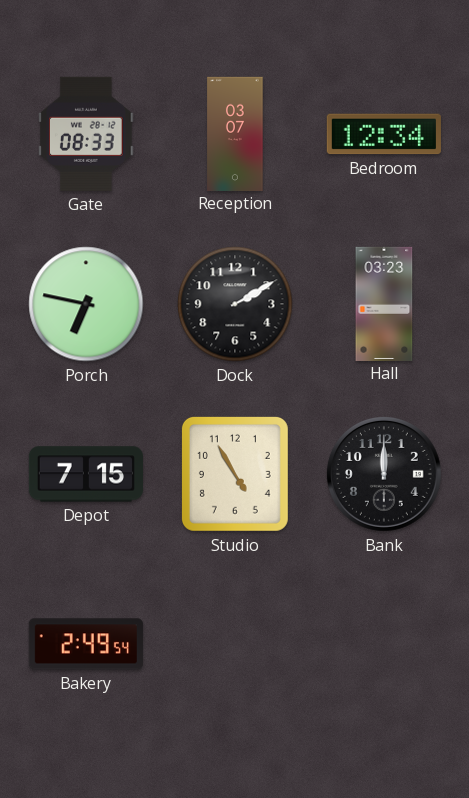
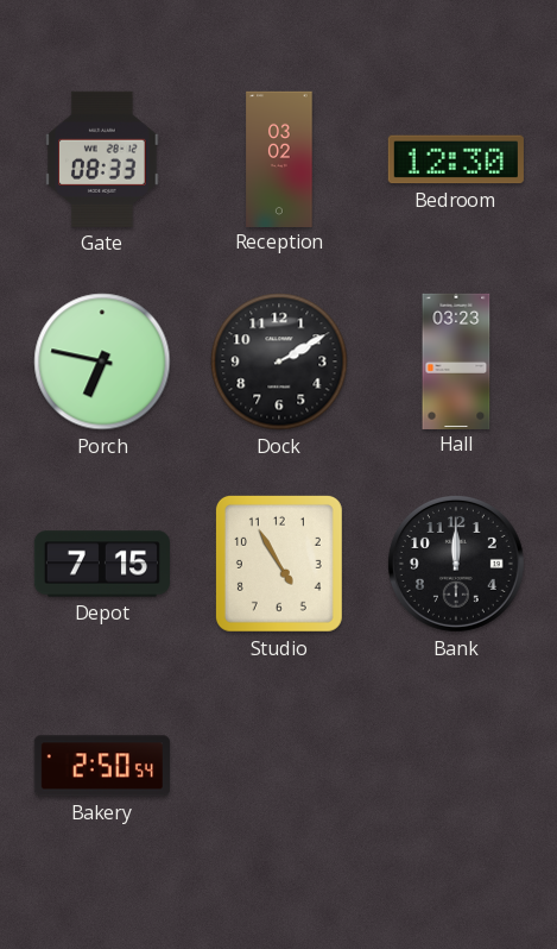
Reception: 03:07 -> 03:02
Bedroom: 12:34 -> 12:30
Bakery: 2:49 -> 2:50
